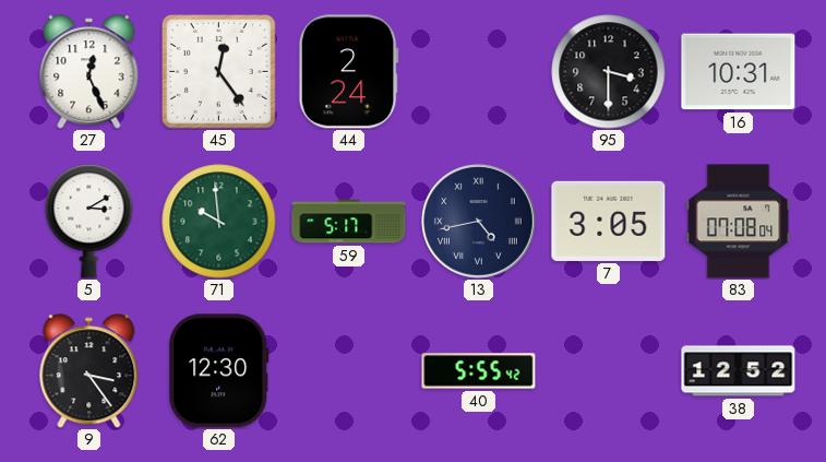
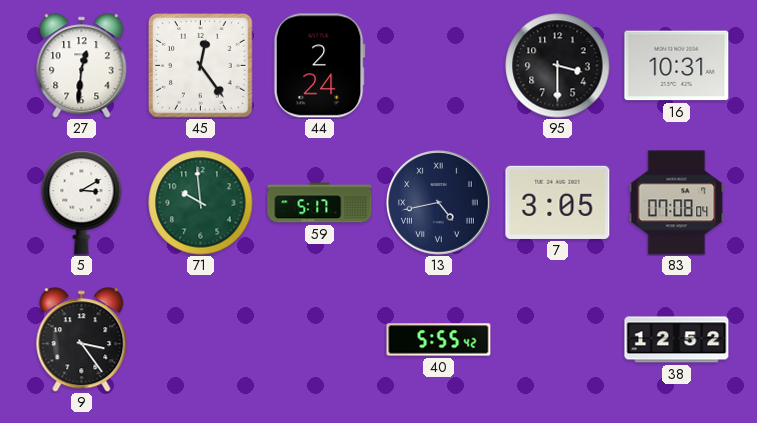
27: 12:26 -> 12:31
62: 12:30 -> none
